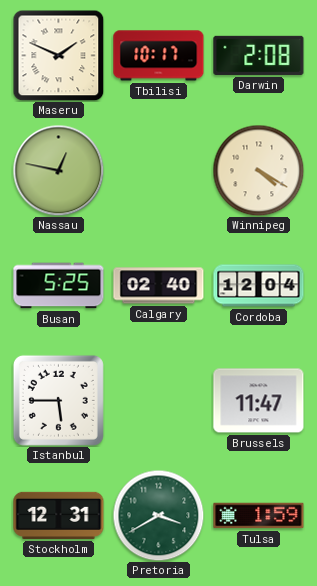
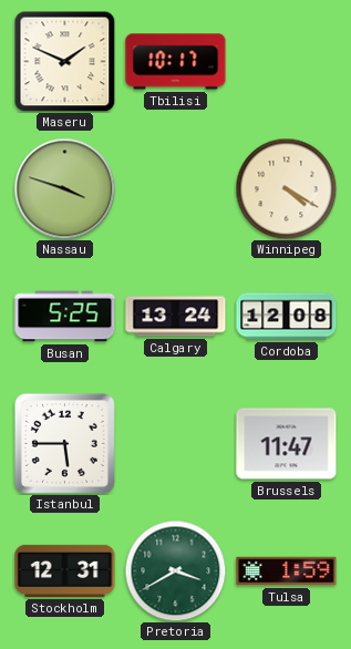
Darwin: 2:08 -> none
Nassau: 12:47 -> 3:48
Calgary: 02:40 -> 13:24
Cordoba: 12:04 -> 12:08
